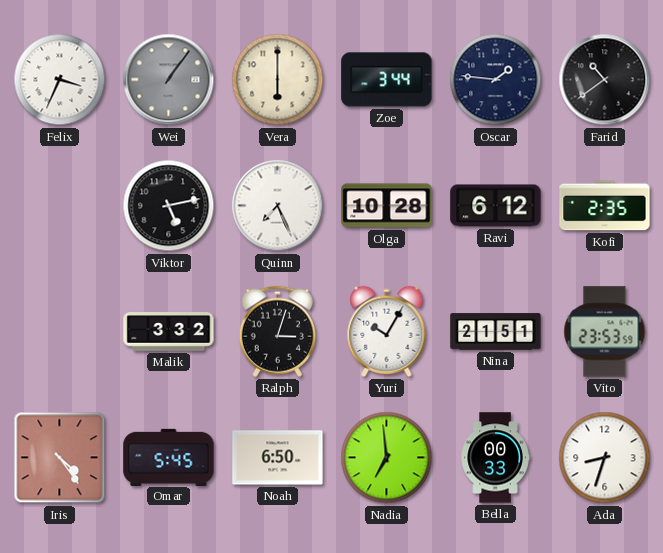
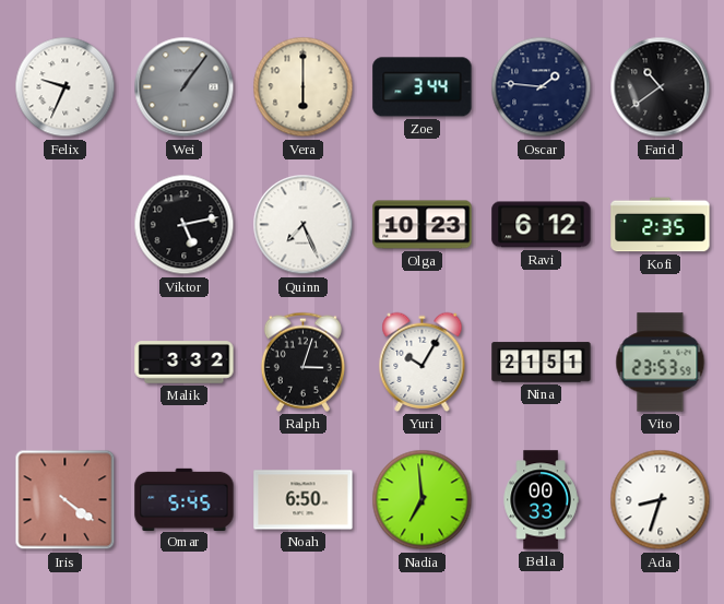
Felix: 3:34 -> 9:34
Olga: 10:28 -> 10:23
Iris: 4:24 -> 4:21
